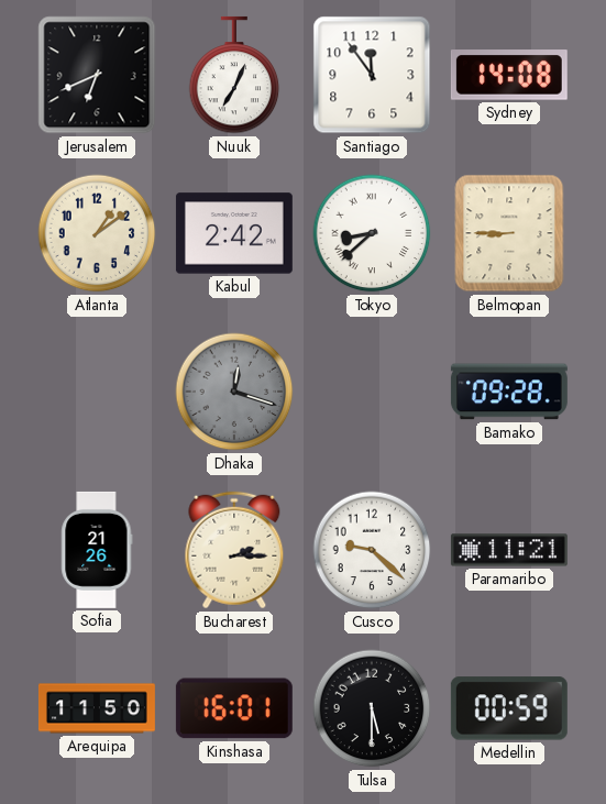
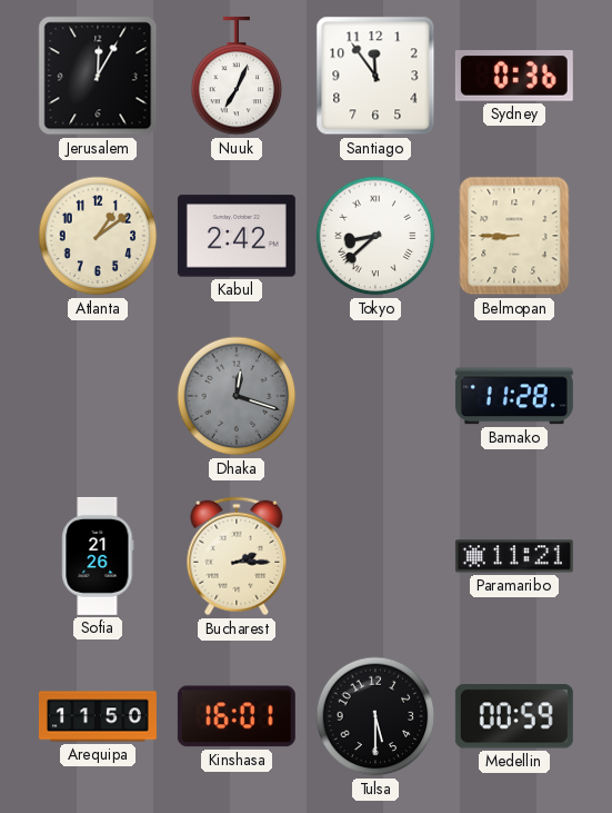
Jerusalem: 6:41 -> 12:05
Sydney: 14:08 -> 0:36
Bamako: 09:28 -> 11:28
Cusco: 9:22 -> none
